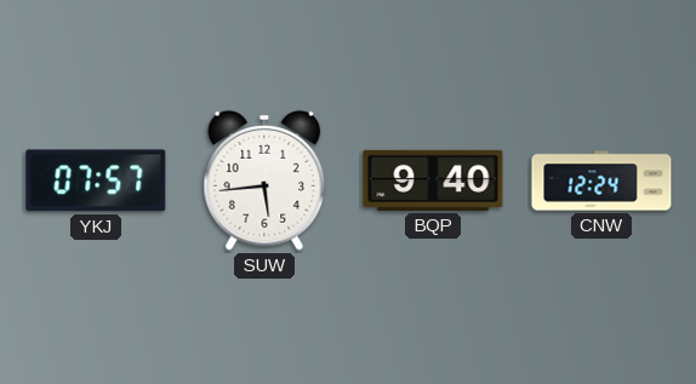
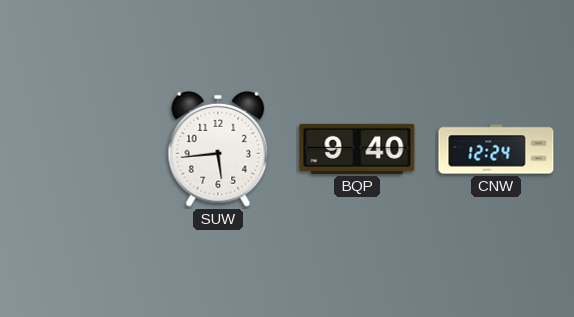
YKJ: 07:57 -> none
